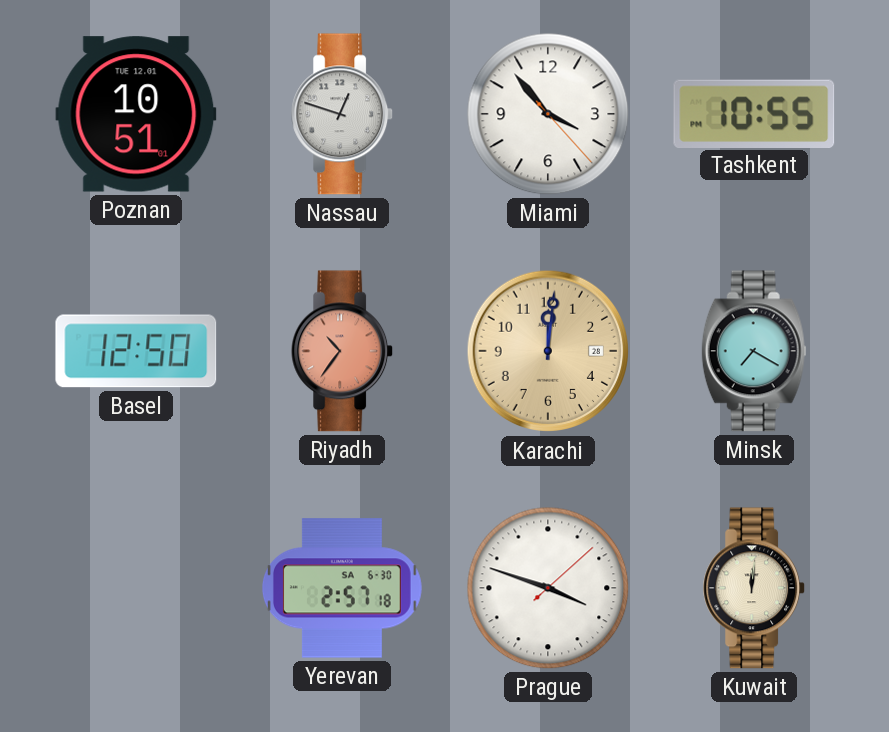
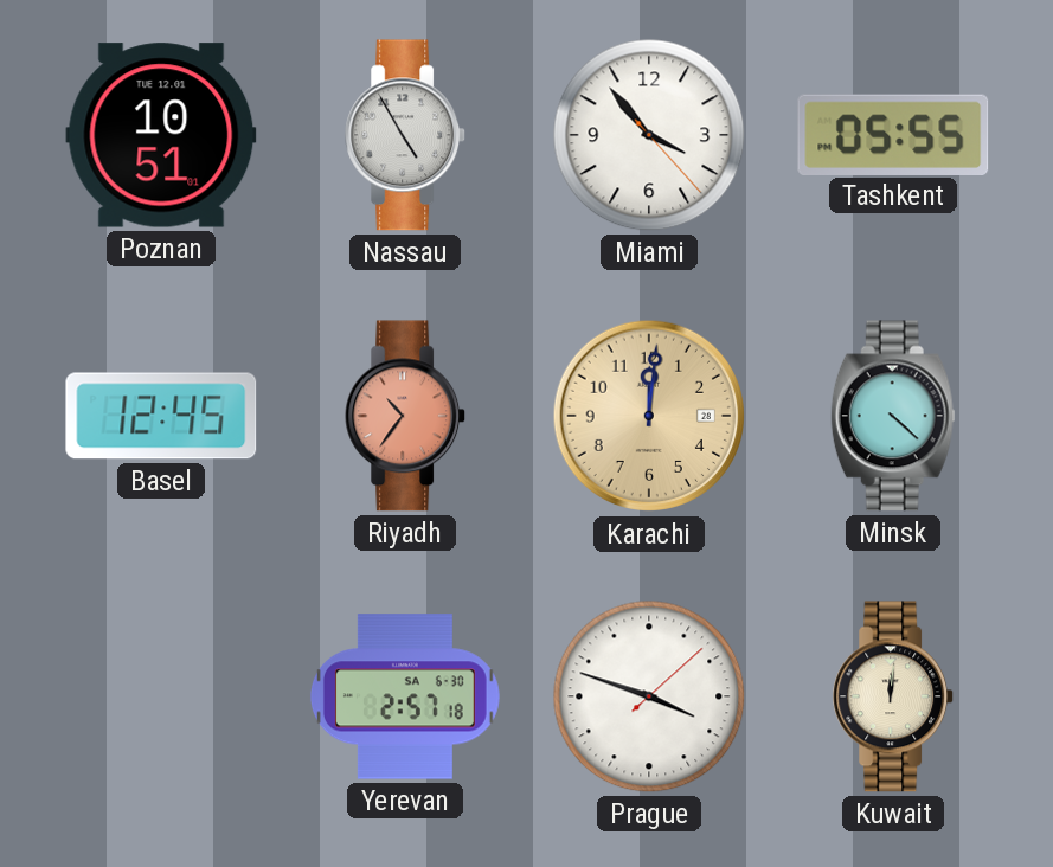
Nassau: 12:48 -> 4:55
Tashkent: 10:55 -> 05:55
Basel: 12:50 -> 12:45
Minsk: 7:20 -> 4:22
